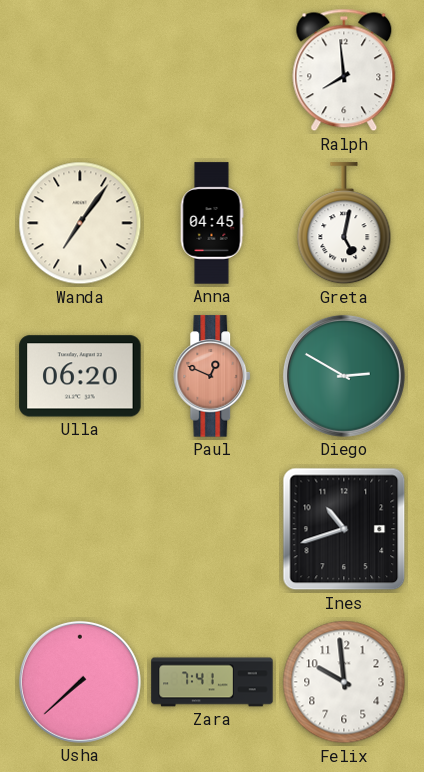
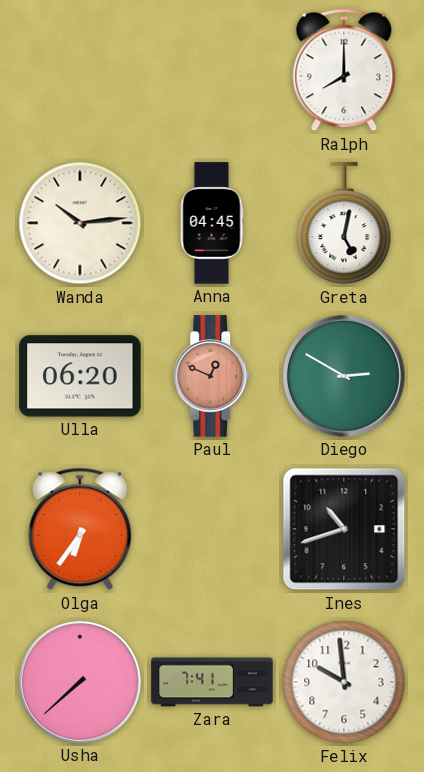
Ralph: 7:59 -> 8:00
Wanda: 7:06 -> 10:14
Olga: none -> 6:36
